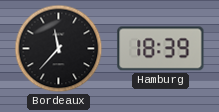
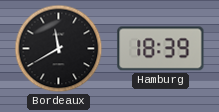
Bordeaux: 11:37 -> 11:40
